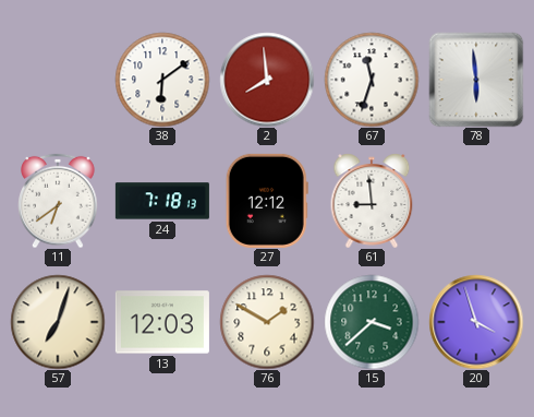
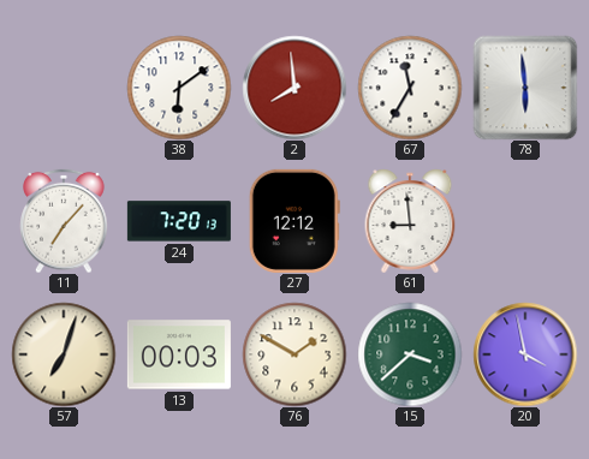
67: 11:33 -> 11:35
11: 6:39 -> 7:07
24: 7:18 -> 7:20
13: 12:03 -> 00:03
20: 3:57 -> 3:58
